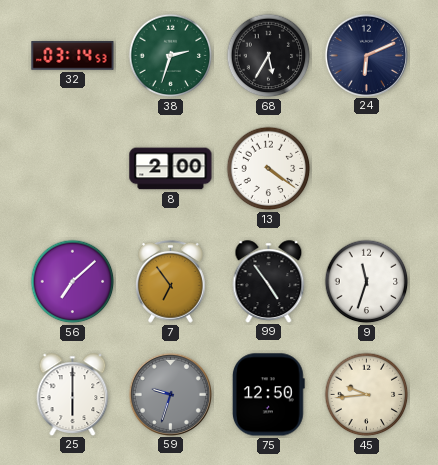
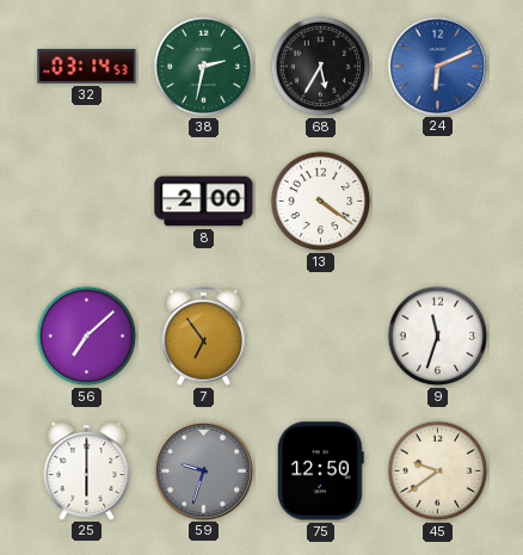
38: 2:33 -> 2:32
24 dial: navy -> blue
99: 4:54 -> none
45: 9:44 -> 9:39
